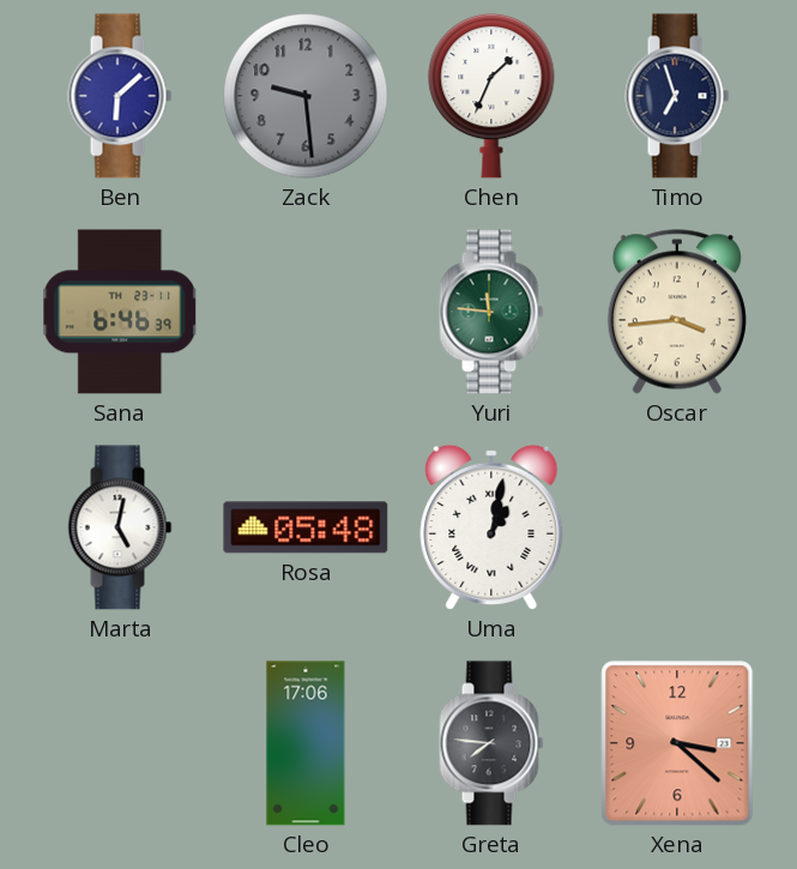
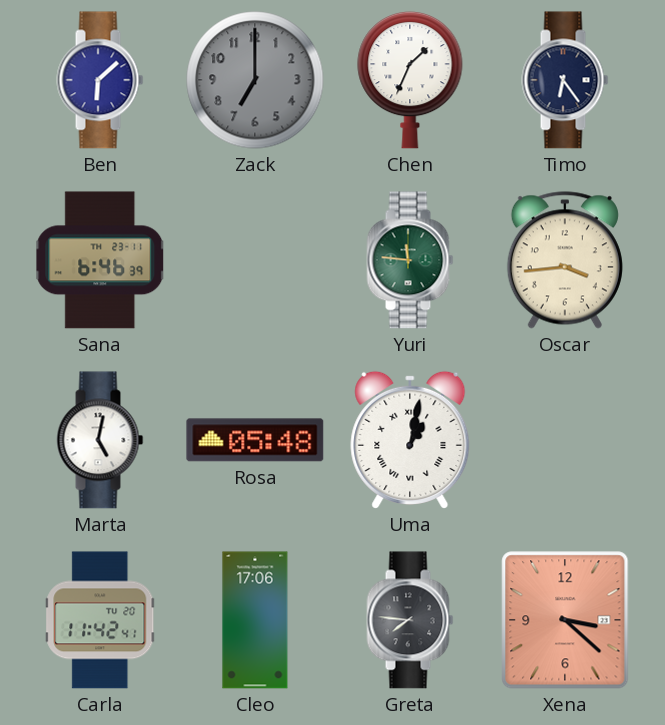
Zack: 9:29 -> 7:00
Timo: 6:57 -> 6:24
Carla: none -> 11:42
